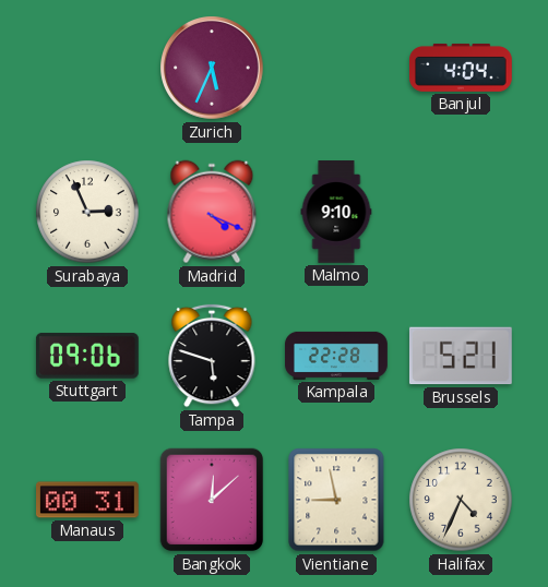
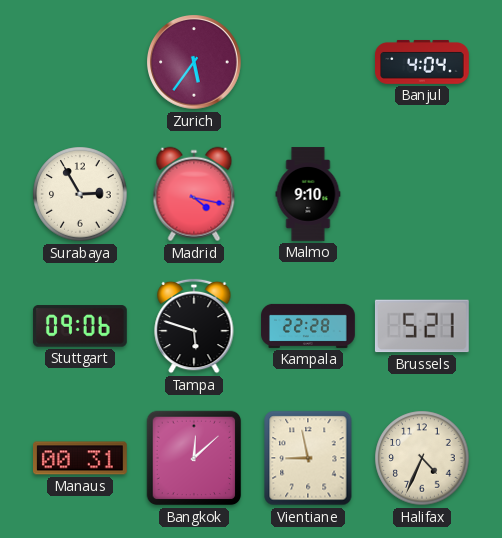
Zurich: 5:34 -> 5:36
Surabaya: 2:56 -> 2:55
Madrid: 4:19 -> 4:17
